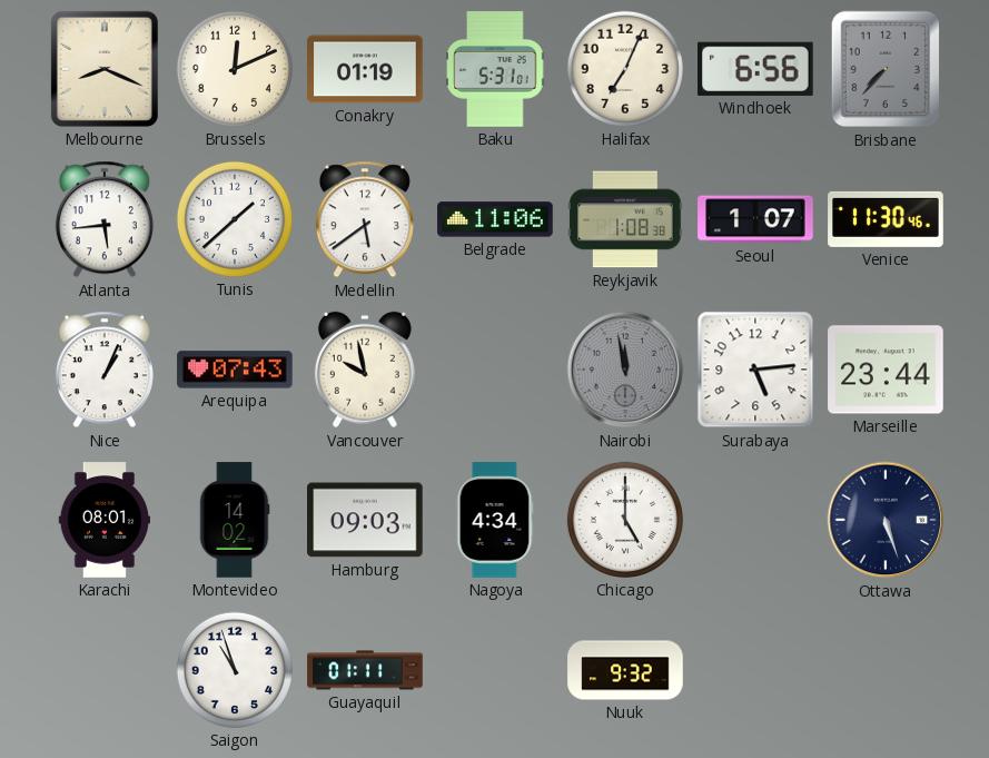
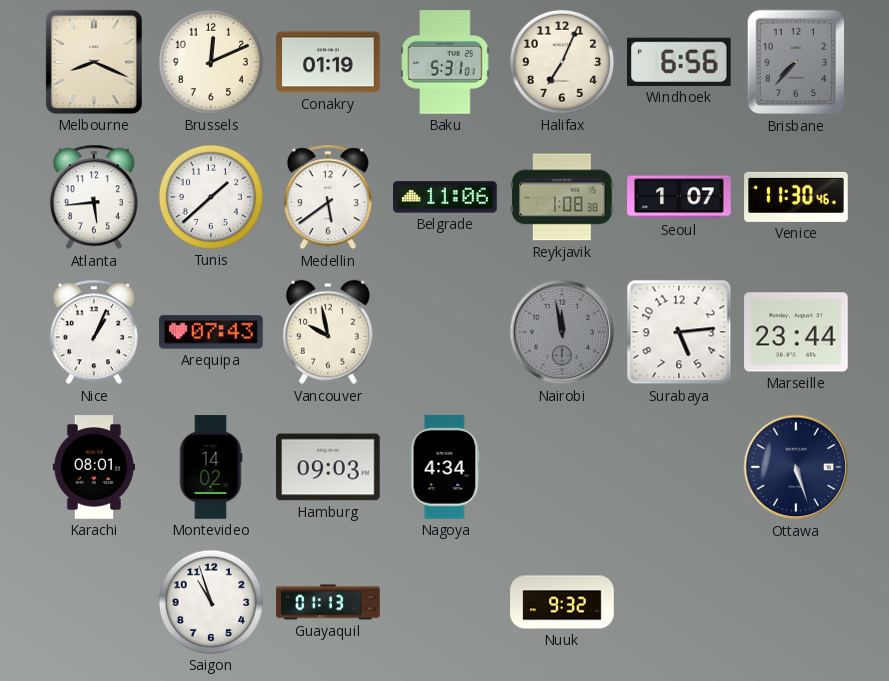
Chicago: 5:00 -> none
Guayaquil: 01:11 -> 01:13
